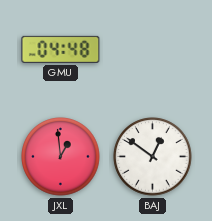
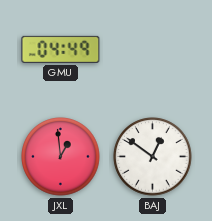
GMU: 04:48 -> 04:49
